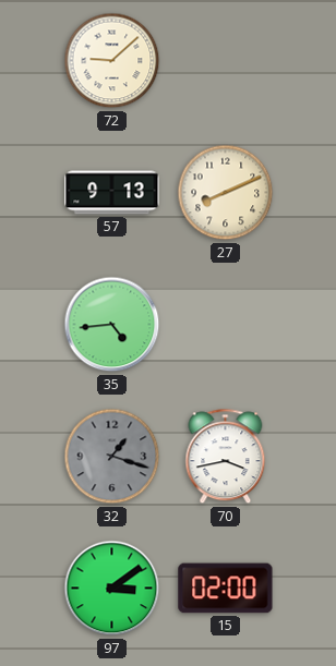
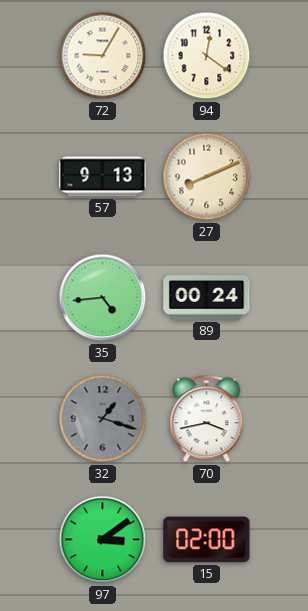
72: 9:08 -> 9:05
94: none -> 12:21
89: none -> 00:24
